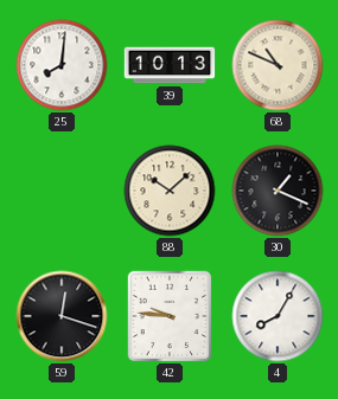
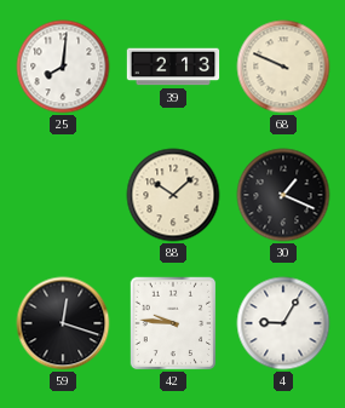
39: 10:13 -> 2:13
68: 10:49 -> 9:49
4: 8:05 -> 9:05
